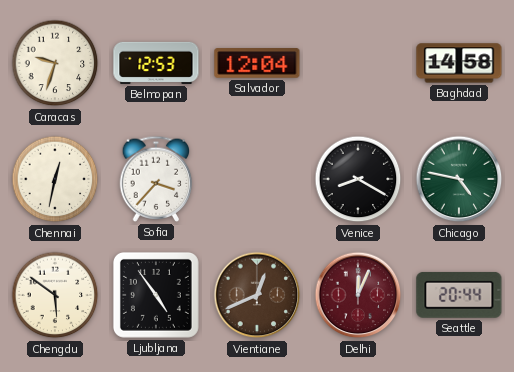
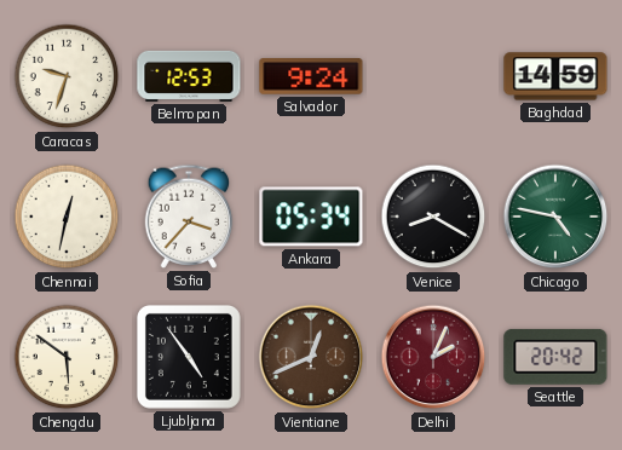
Salvador: 12:04 -> 9:24
Baghdad: 14:58 -> 14:59
Ankara: none -> 05:34
Delhi: 12:04 -> 2:04
Seattle: 20:44 -> 20:42
